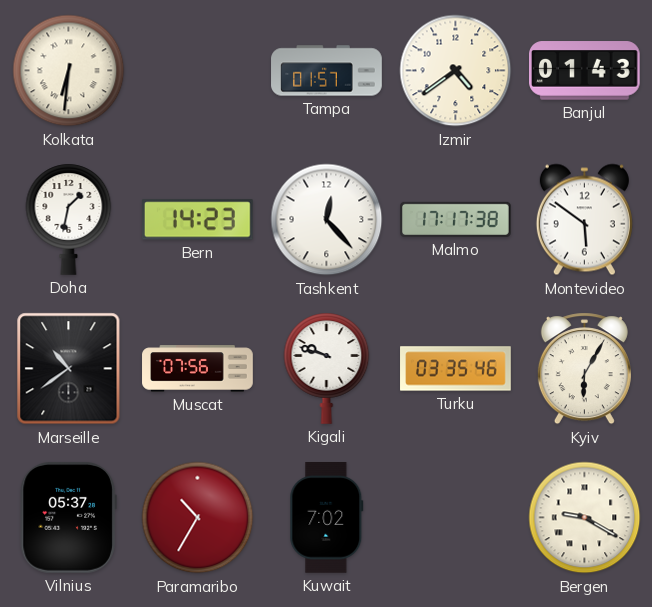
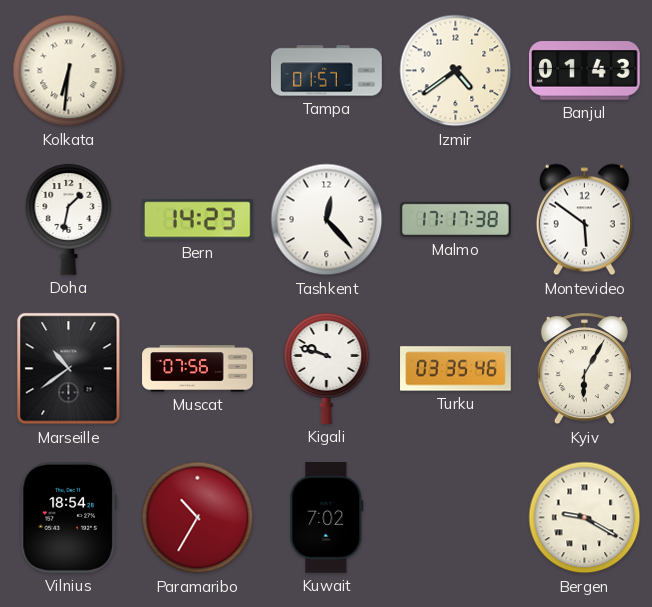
Vilnius: 05:37 -> 18:54
